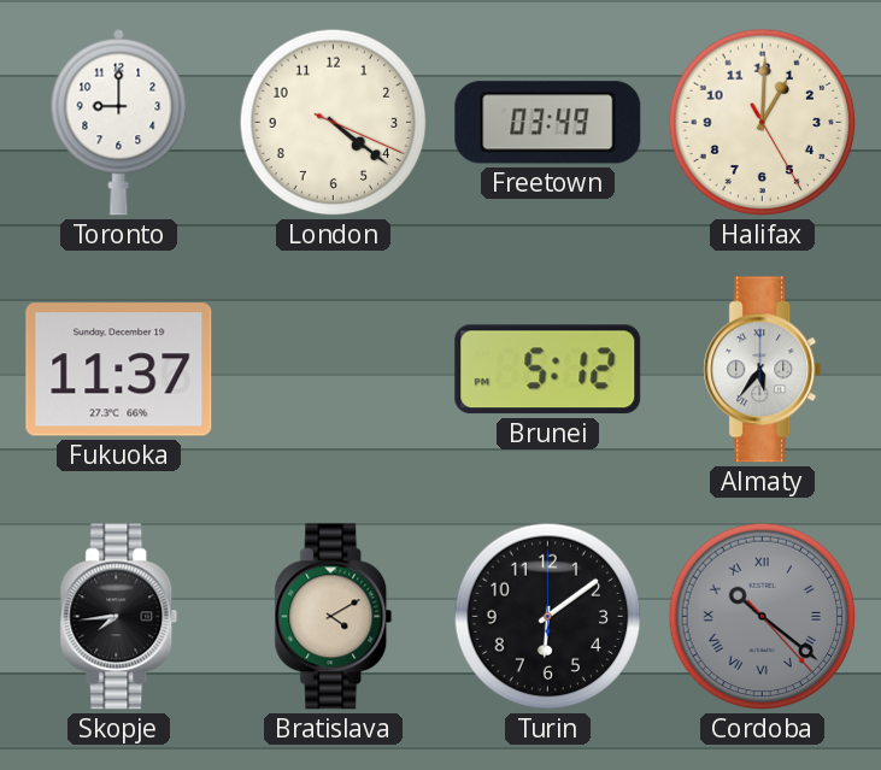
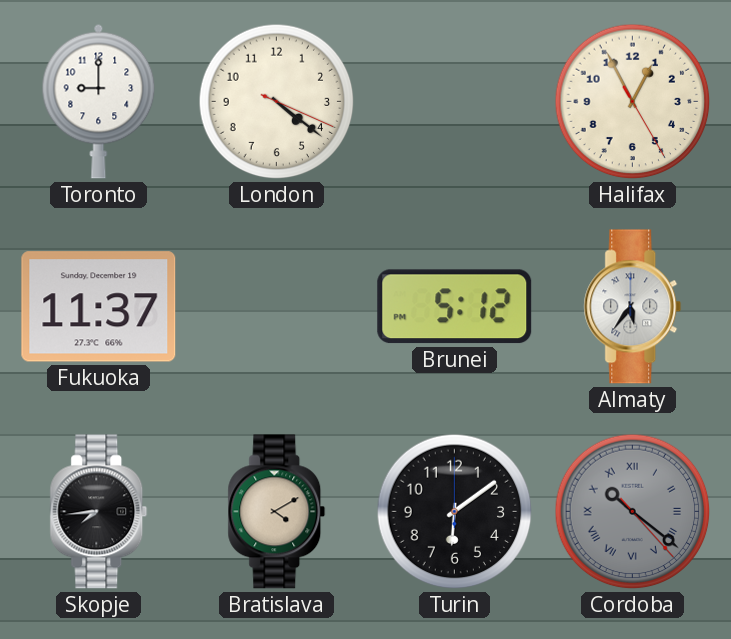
Freetown: 03:49 -> none
Halifax: 1:00 -> 12:55
